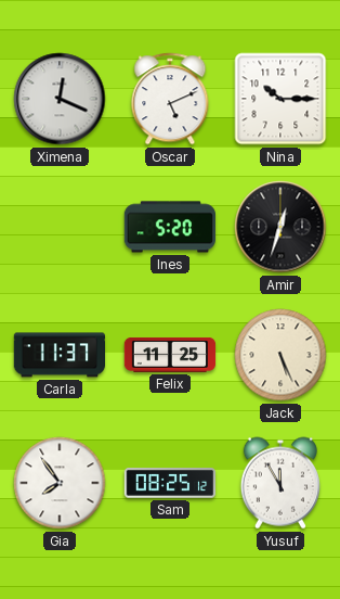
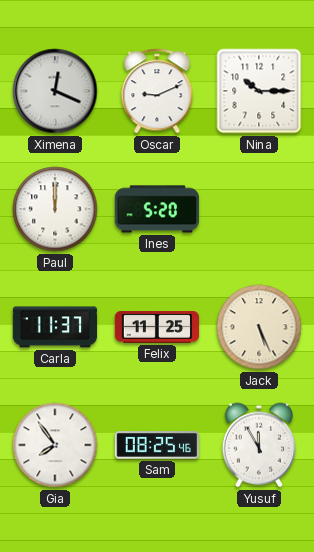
Oscar: 5:11 -> 9:11
Paul: none -> 12:00
Amir: 12:33 -> none
Sam: 08:25:12 -> 08:25:46
